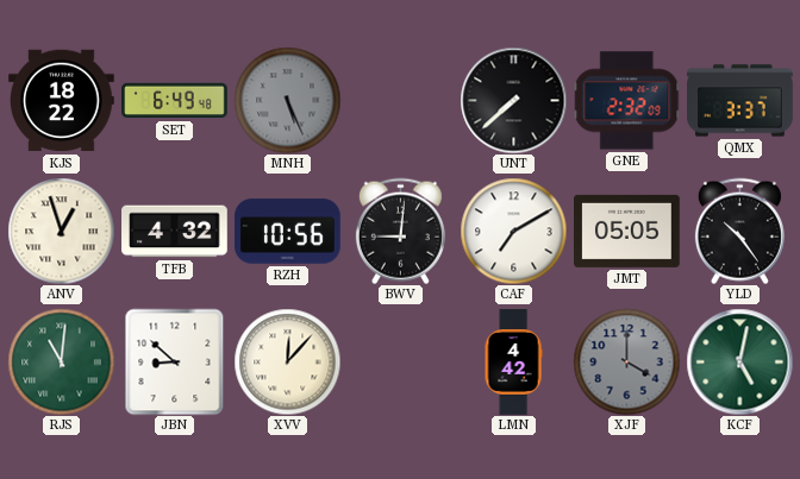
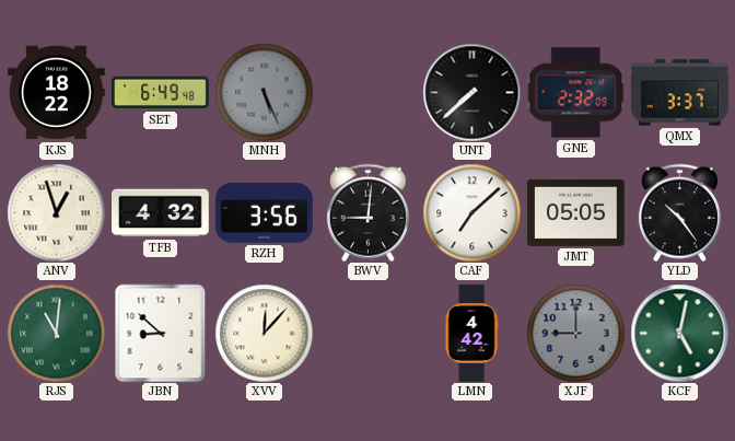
RZH: 10:56 -> 3:56
CAF: 7:10 -> 7:08
XJF: 4:00 -> 9:00
